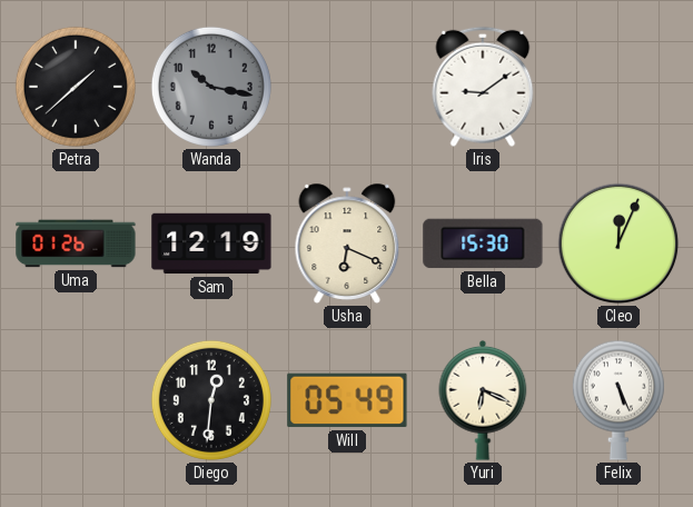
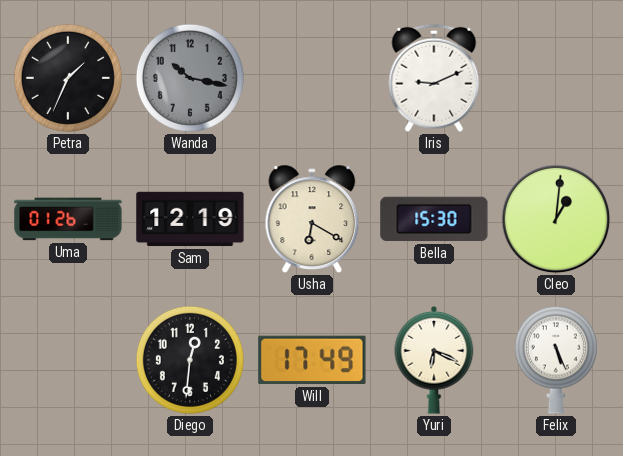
Petra: 1:38 -> 1:34
Iris: 9:09 -> 9:11
Usha: 6:19 -> 6:20
Cleo: 12:04 -> 1:01
Will: 05:49 -> 17:49
